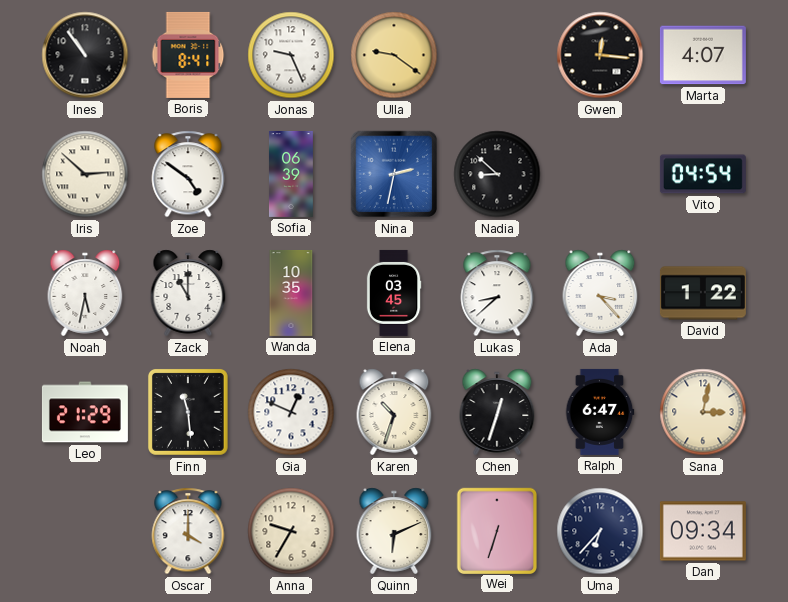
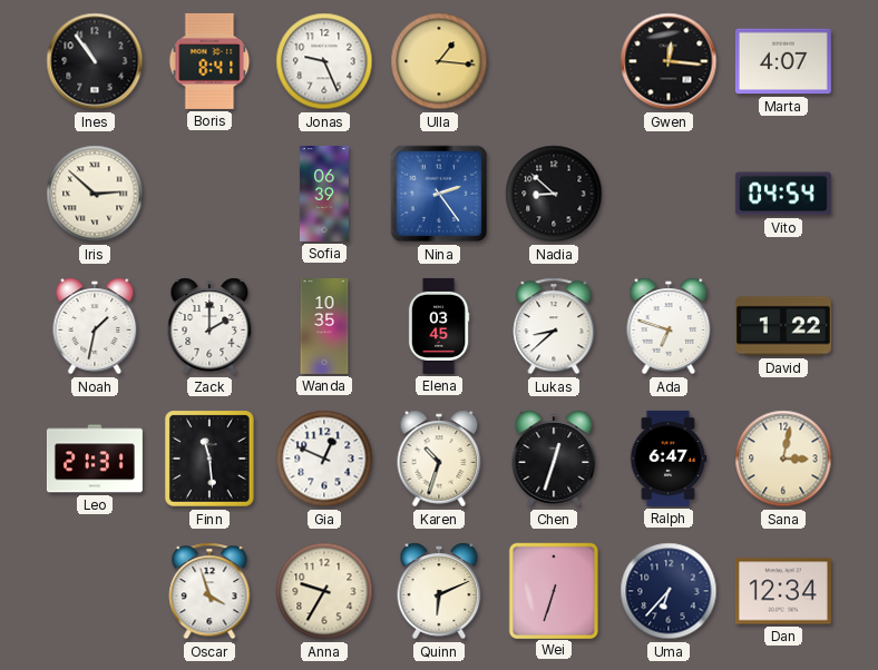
Ulla: 9:21 -> 1:16
Zoe: 4:51 -> none
Nina: 2:32 -> 2:24
Noah: 5:32 -> 1:32
Zack: 11:00 -> 2:00
Ada: 3:23 -> 6:48
Leo: 21:29 -> 21:31
Oscar: 4:00 -> 3:57
Dan: 09:34 -> 12:34
